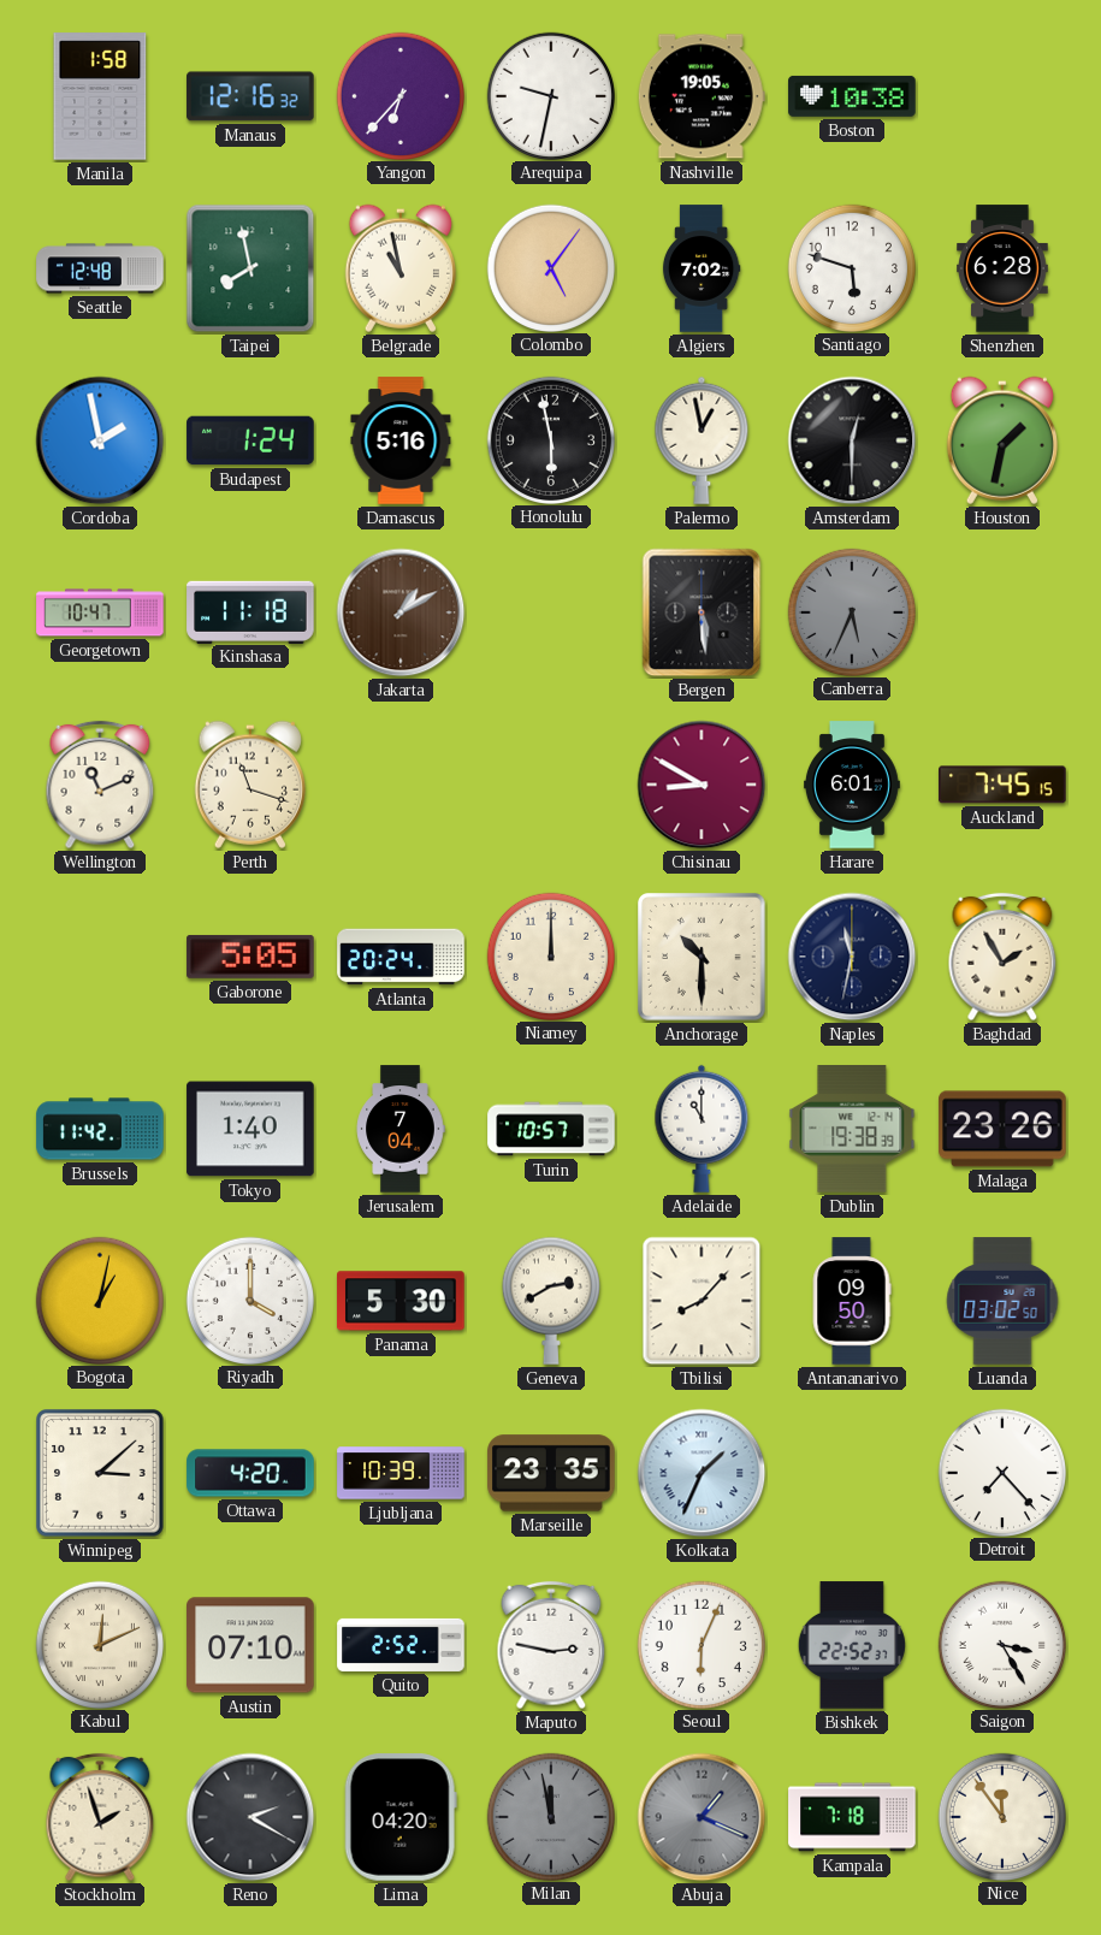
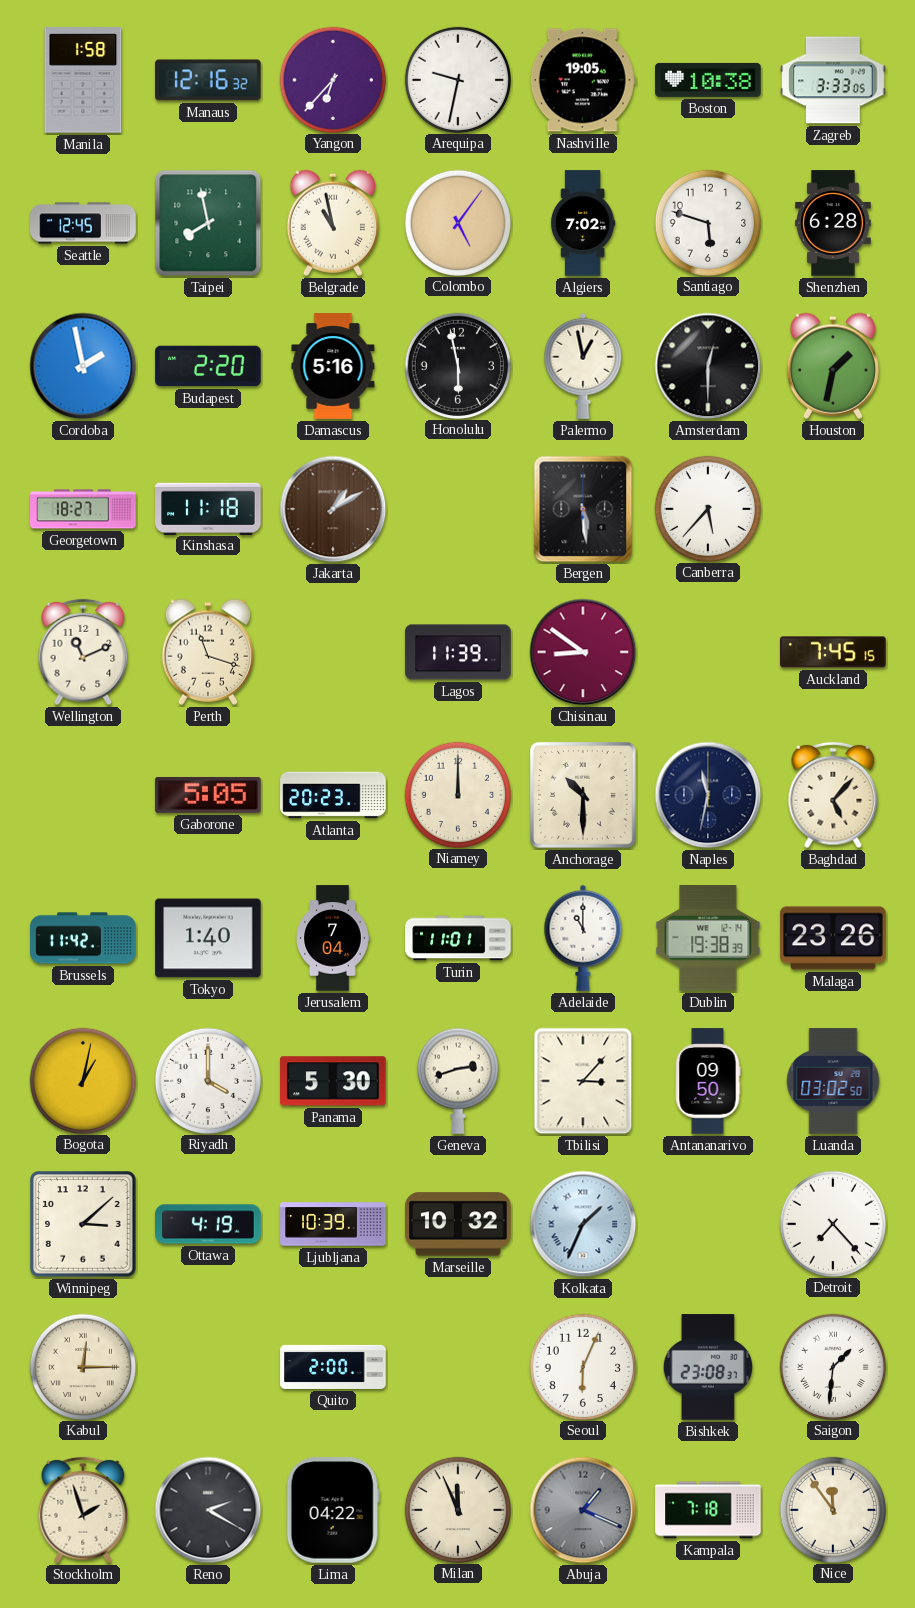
Zagreb: none -> 3:33
Seattle: 12:48 -> 12:45
Budapest: 1:24 -> 2:20
Georgetown: 10:47 -> 18:27
Canberra: 5:34 -> 5:37
Canberra dial: grey -> white
Lagos: none -> 11:39
Chisinau: 8:50 -> 8:51
Harare: 6:01 -> none
Atlanta: 20:24 -> 20:23
Baghdad: 1:55 -> 5:07
Turin: 10:57 -> 11:01
Geneva: 2:40 -> 2:42
Tbilisi: 8:07 -> 3:07
Ottawa: 4:20 -> 4:19
Marseille: 23:35 -> 10:32
Kabul: 12:11 -> 12:15
Austin: 07:10 -> none
Quito: 2:52 -> 2:00
Maputo: 2:47 -> none
Bishkek: 22:52 -> 23:08
Saigon: 3:25 -> 1:31
Lima: 04:20 -> 04:22
Milan: 11:58 -> 11:56
Milan dial: grey -> cream
